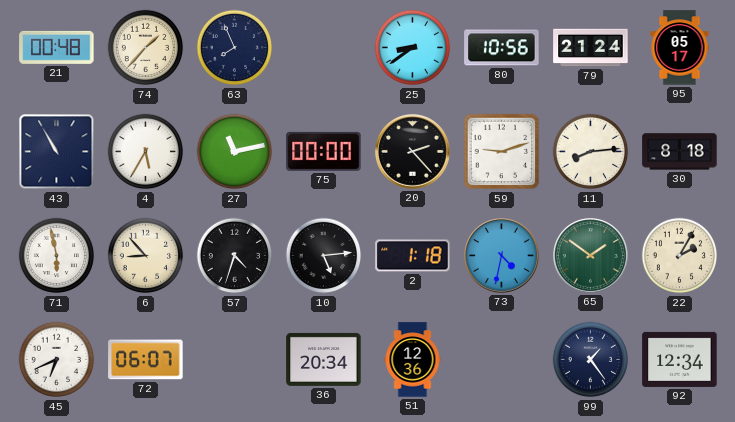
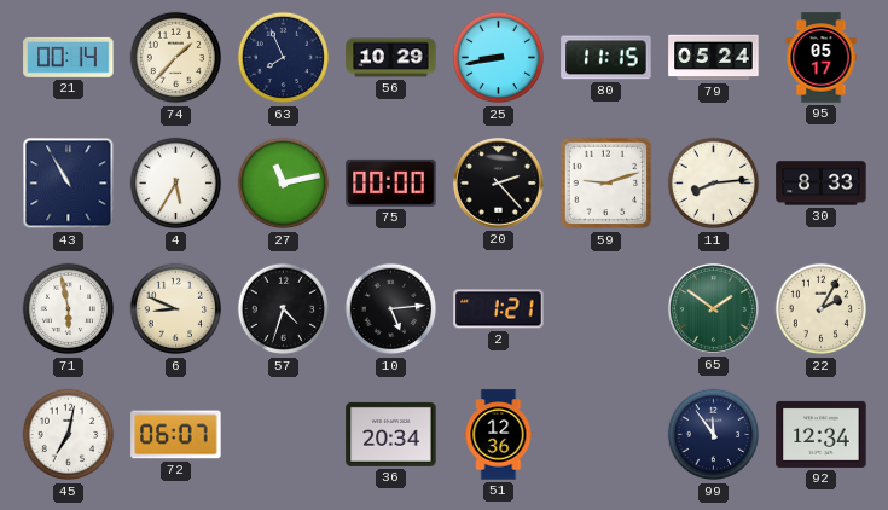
21: 00:48 -> 00:14
56: none -> 10:29
25: 8:39 -> 8:43
80: 10:56 -> 11:15
79: 21:24 -> 05:24
30: 8:18 -> 8:33
6: 8:53 -> 8:49
2: 1:18 -> 1:21
73: 4:32 -> none
45: 6:41 -> 7:02
99: 1:24 -> 11:54
